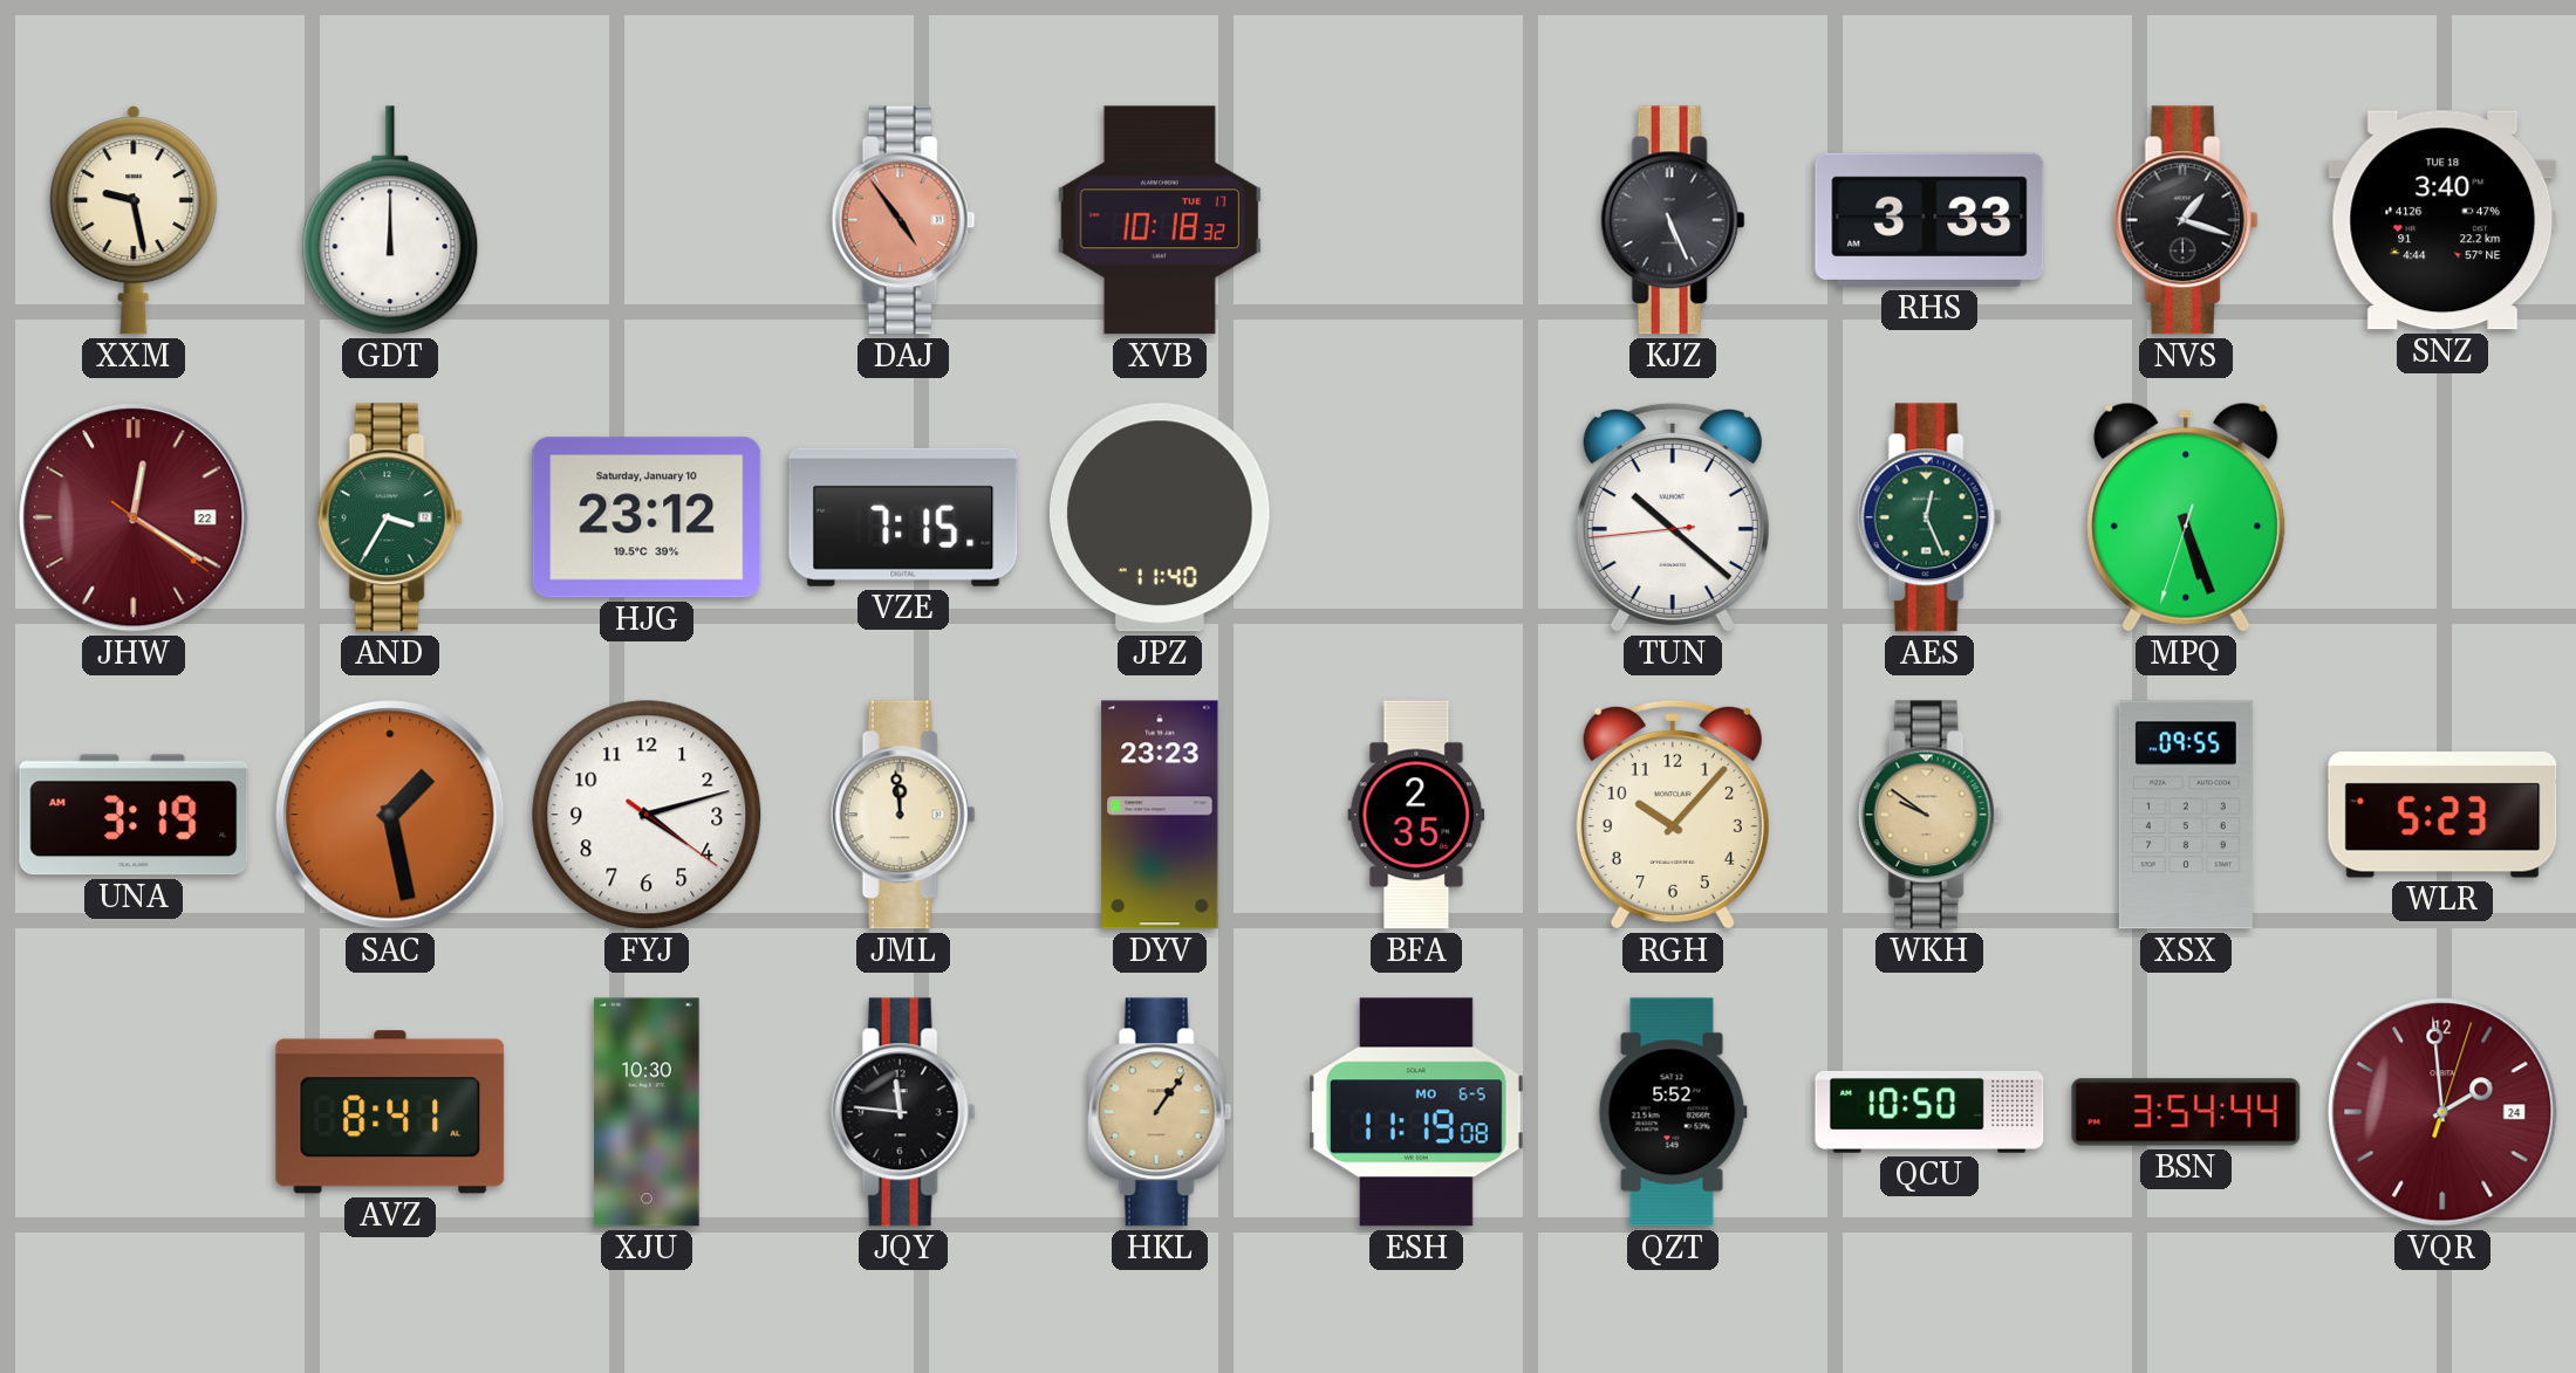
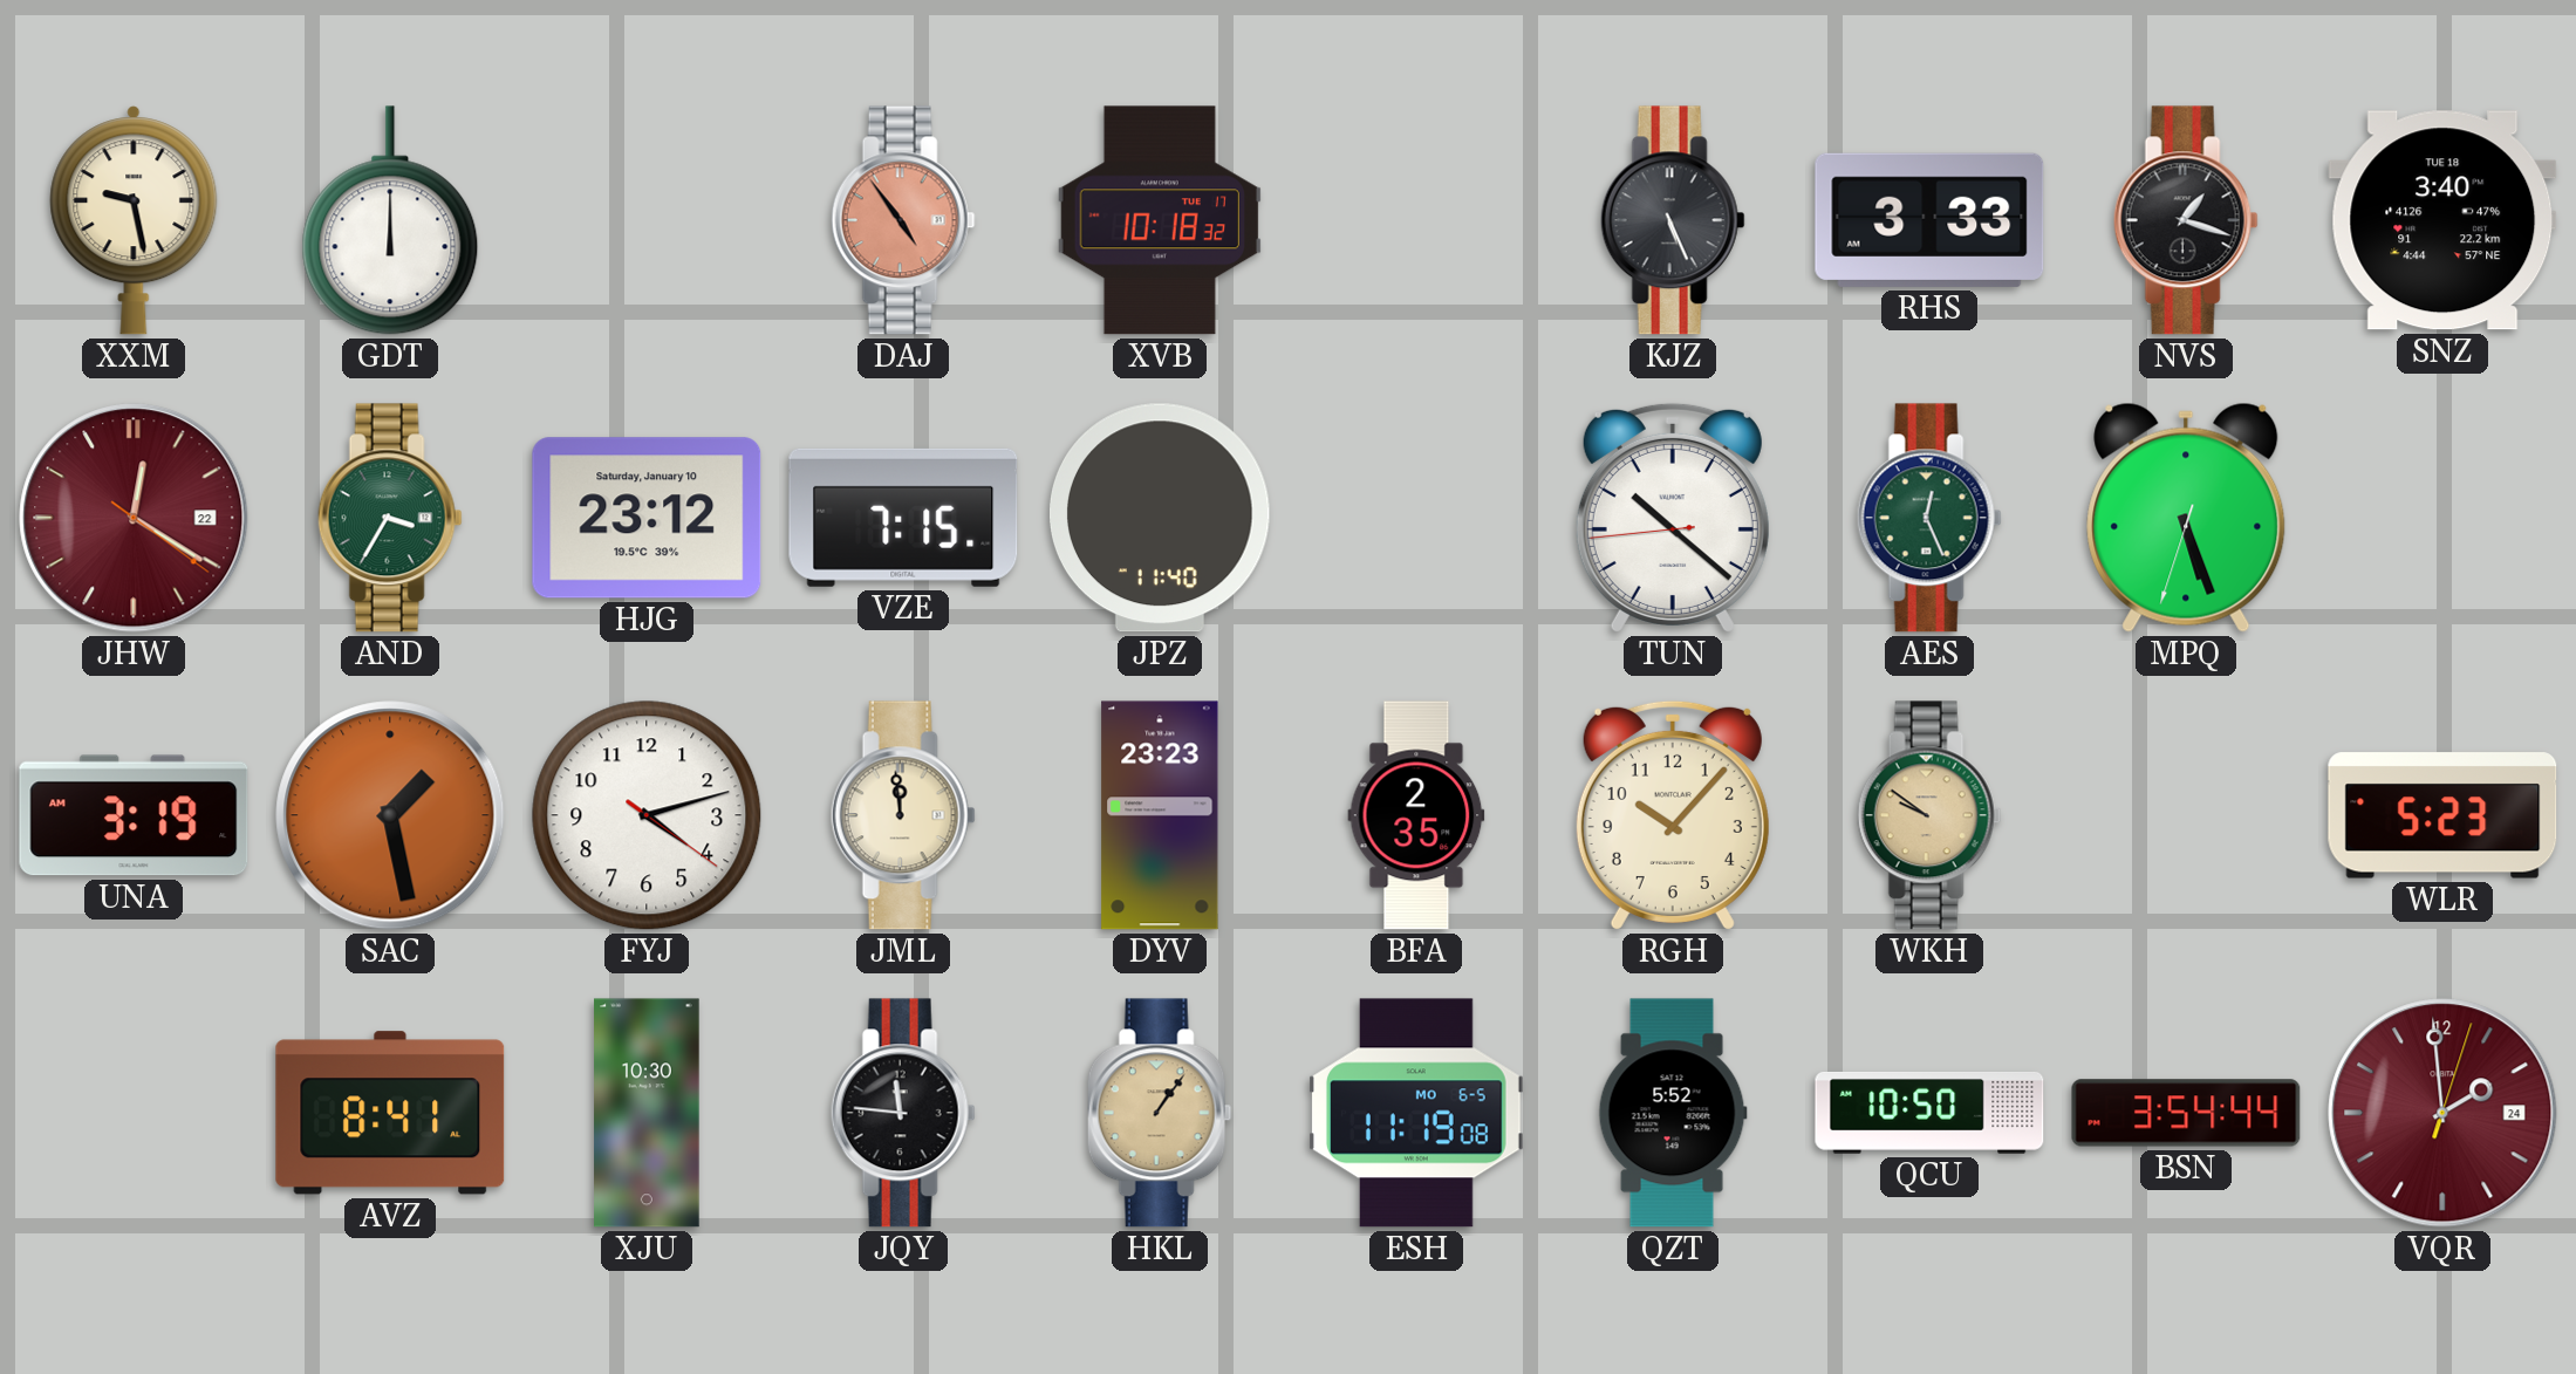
XSX: 09:55 -> none
